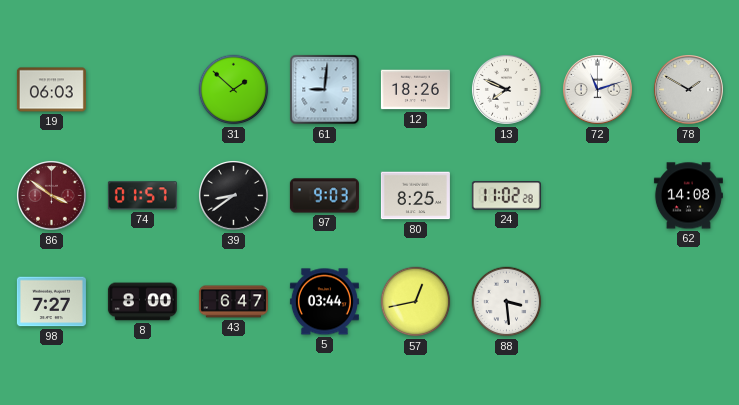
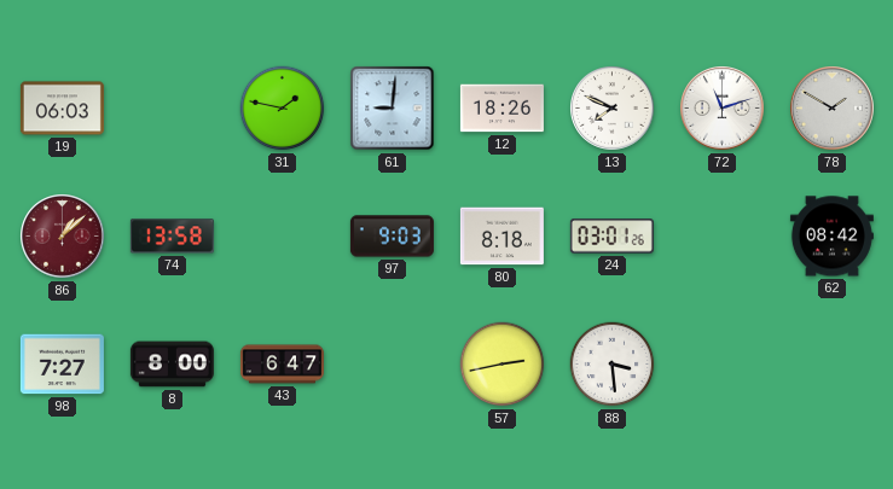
31: 1:52 -> 1:47
86: 3:51 -> 1:08
74: 01:57 -> 13:58
39: 8:39 -> none
80: 8:25 -> 8:18
24: 11:02 -> 03:01
62: 14:08 -> 08:42
5: 03:44 -> none
57: 12:43 -> 2:43
